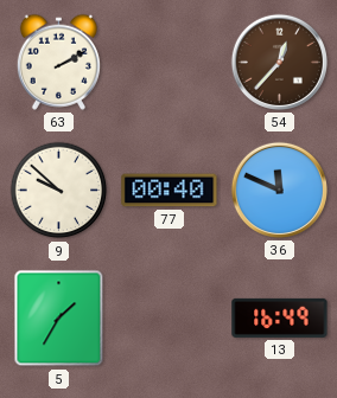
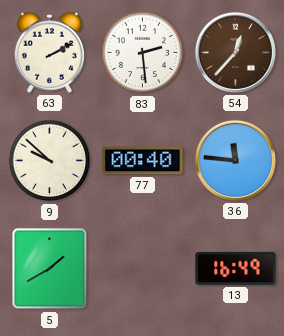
83: none -> 2:29
36: 11:49 -> 11:46
5: 1:35 -> 1:40
